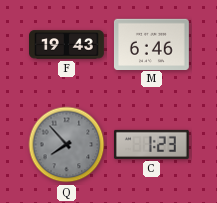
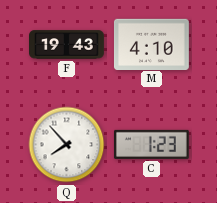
M: 6:46 -> 4:10
Q dial: grey -> white
